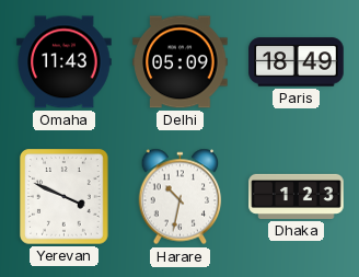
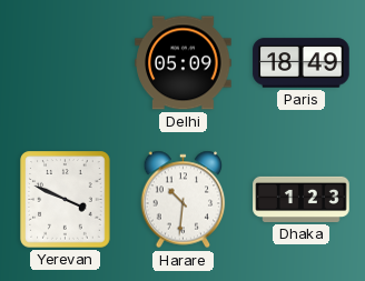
Omaha: 11:43 -> none
Harare: 10:32 -> 10:31
